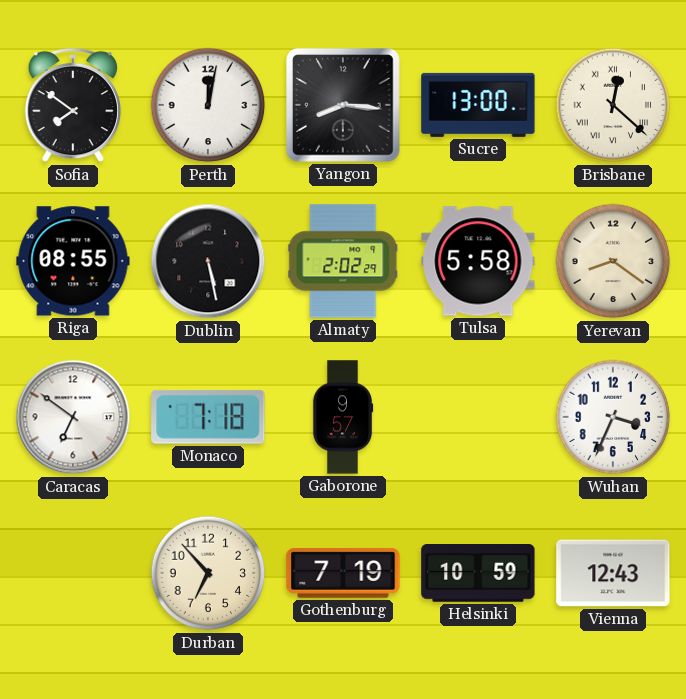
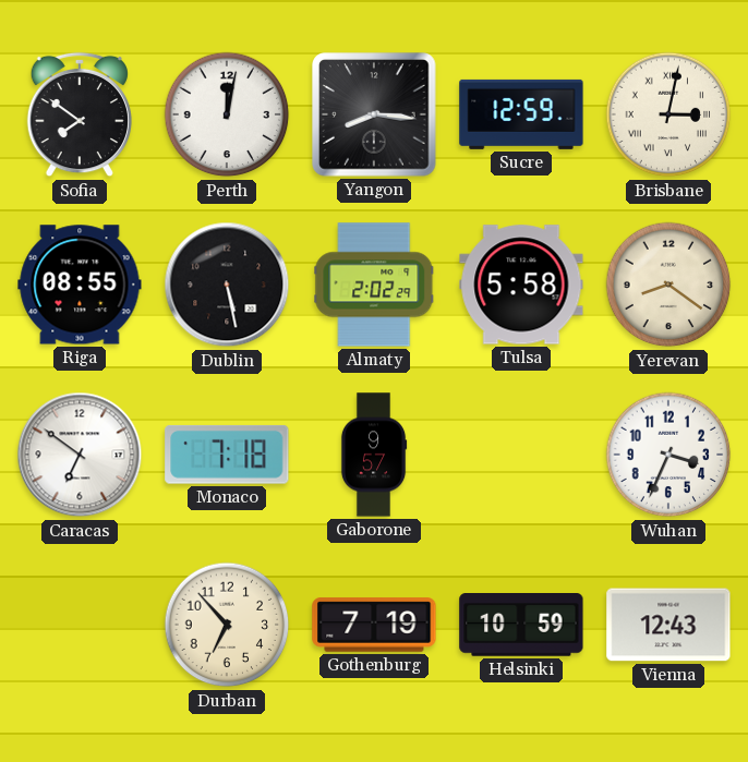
Sucre: 13:00 -> 12:59
Brisbane: 12:22 -> 3:02
